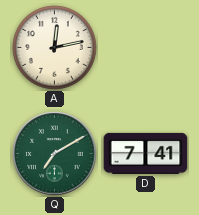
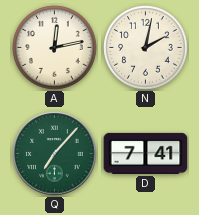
N: none -> 2:02
Q: 7:10 -> 7:07
